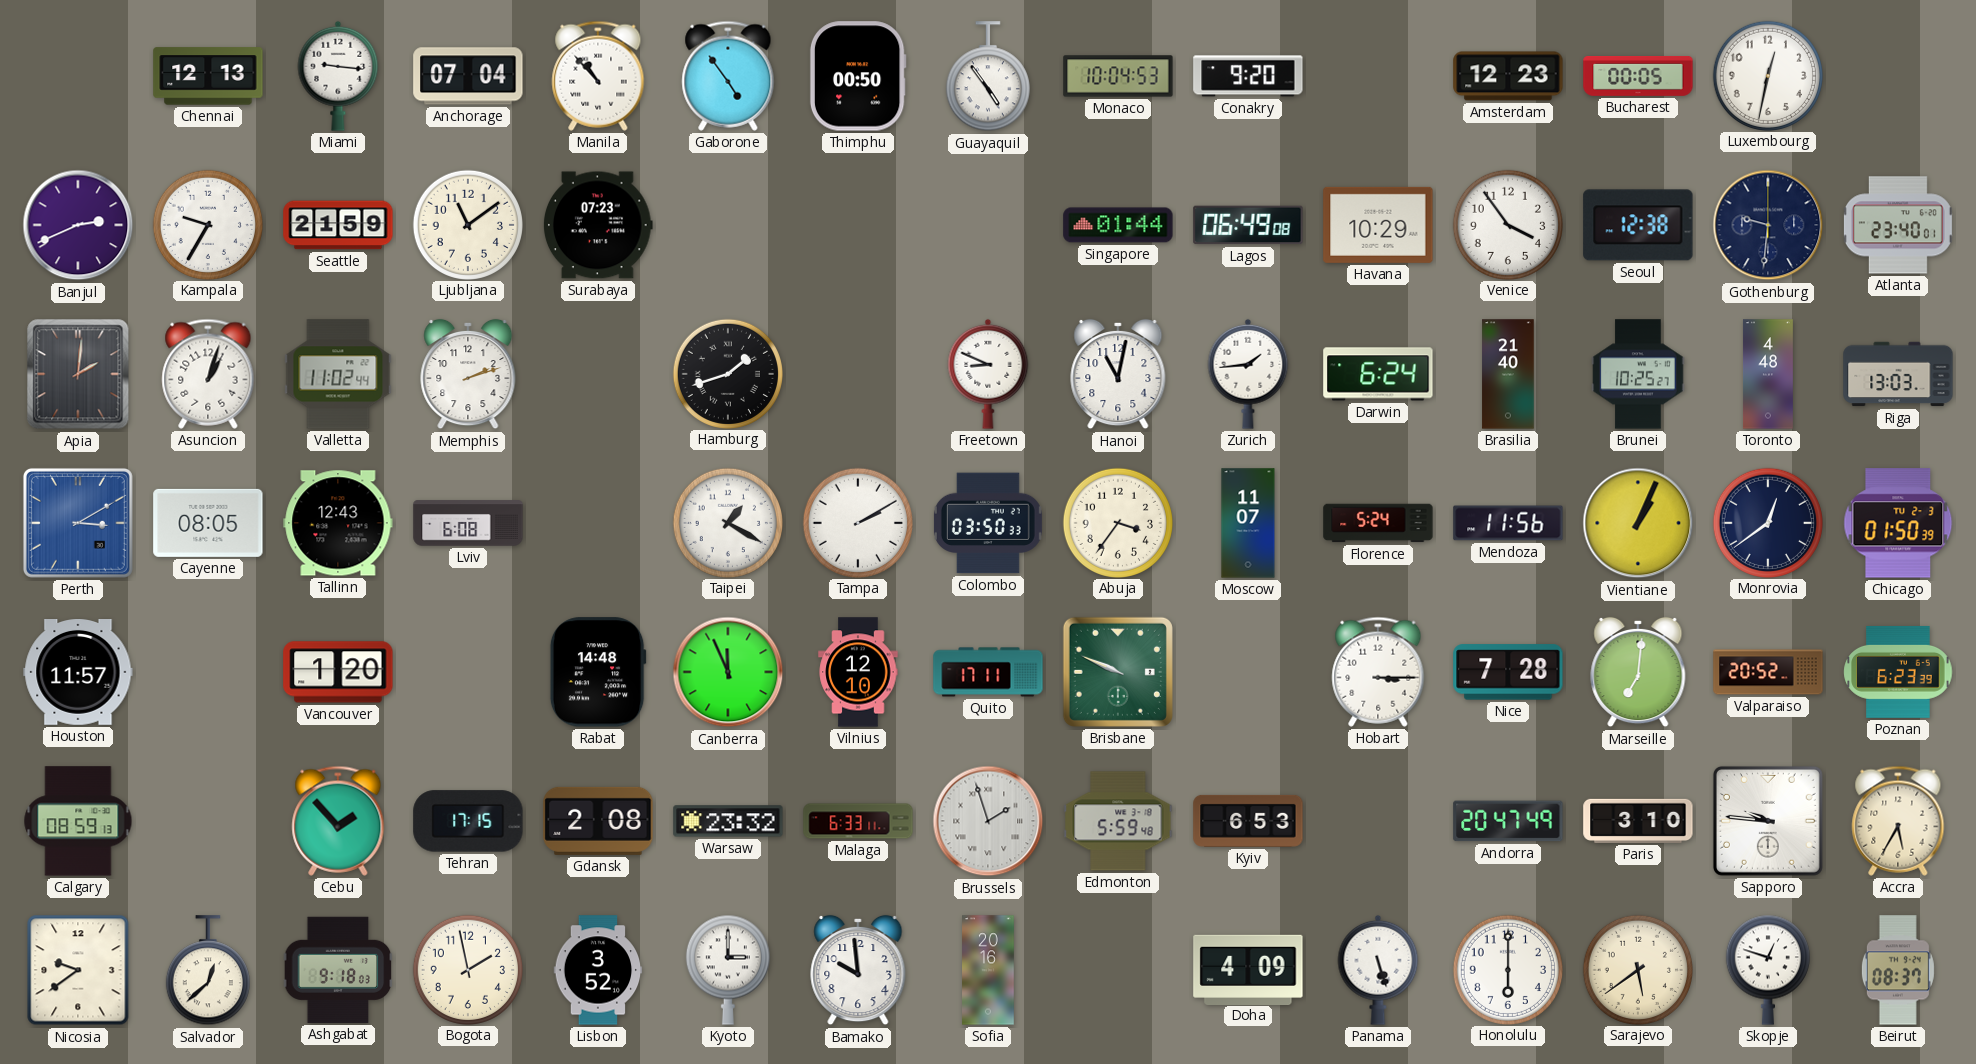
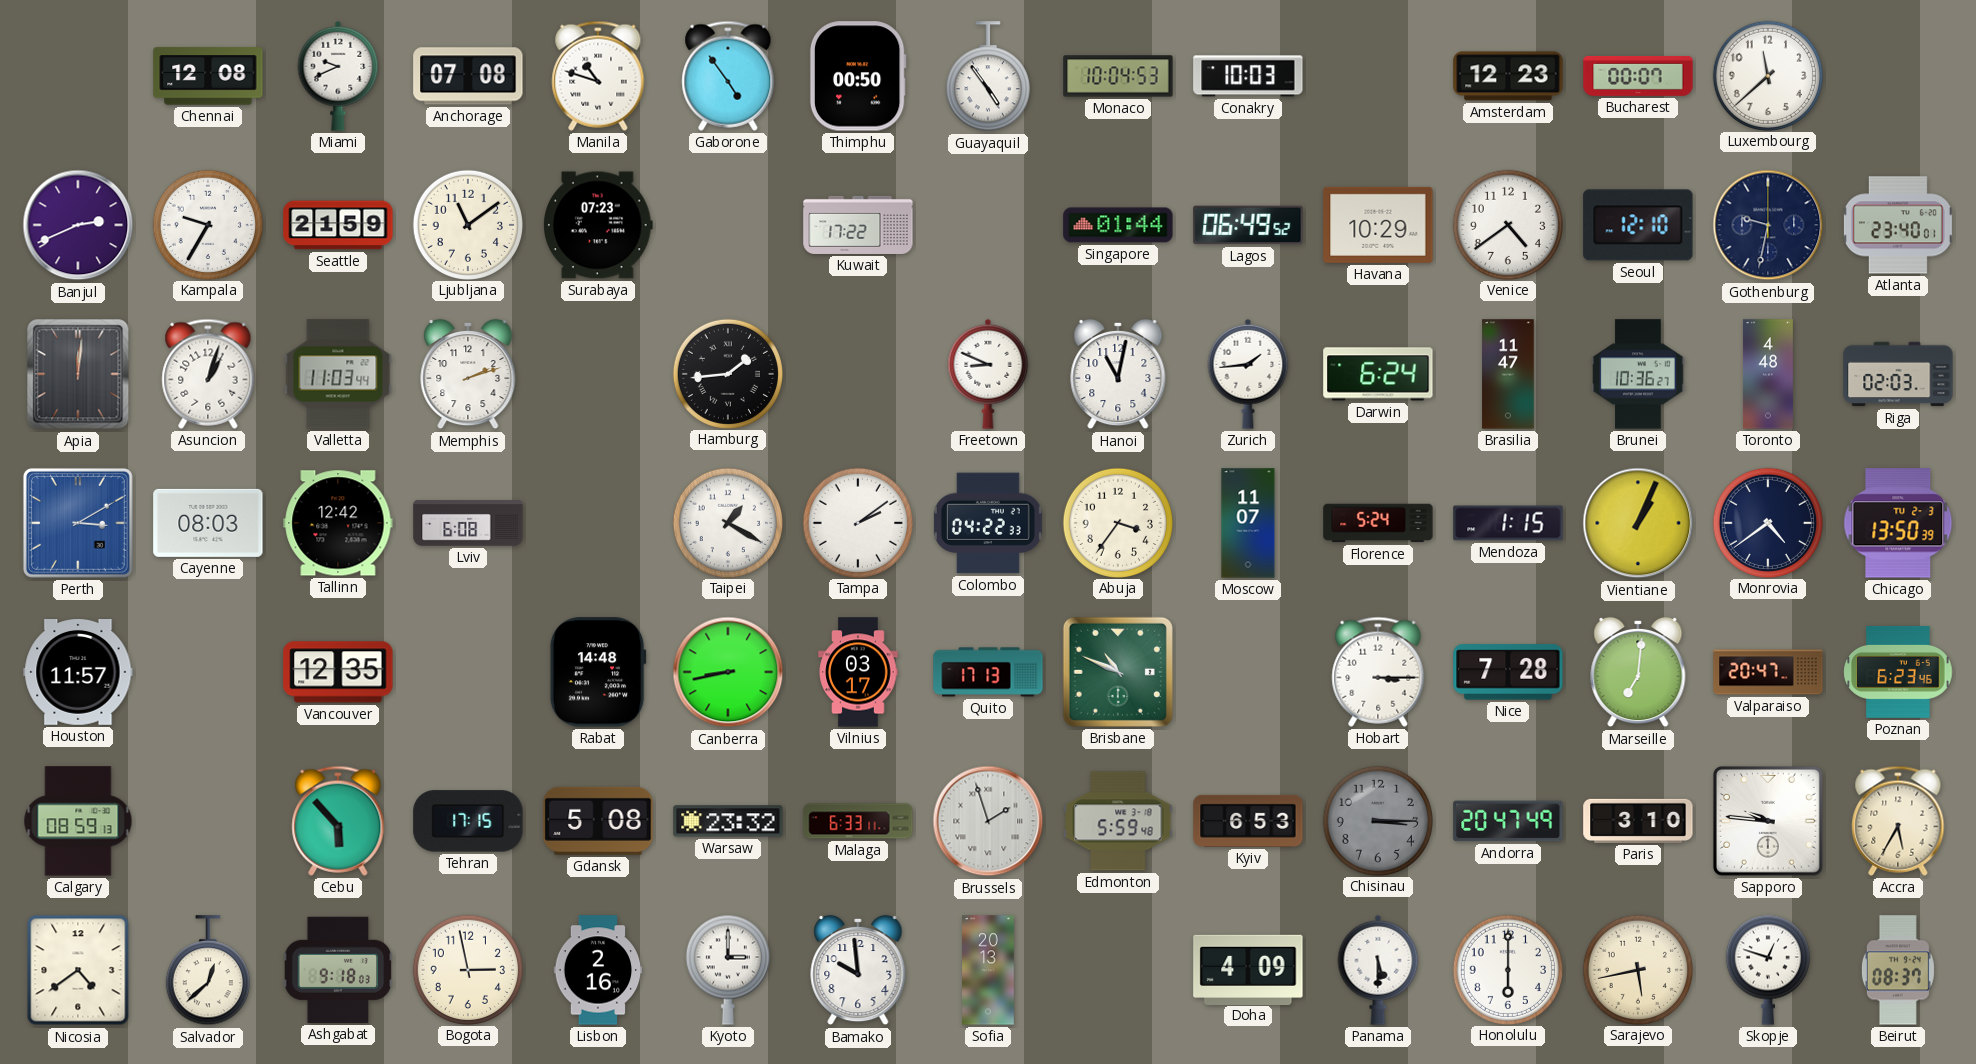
Chennai: 12:13 -> 12:08
Miami: 9:16 -> 9:41
Anchorage: 07:04 -> 07:08
Manila: 10:53 -> 10:48
Conakry: 9:20 -> 10:03
Bucharest: 00:05 -> 00:07
Luxembourg: 12:32 -> 11:38
Kuwait: none -> 17:22
Lagos: 06:49:08 -> 06:49:52
Venice: 3:54 -> 4:39
Seoul: 12:38 -> 12:10
Gothenburg: 9:31 -> 9:32
Apia: 2:01 -> 12:01
Valletta: 11:02 -> 11:03
Hamburg: 1:42 -> 1:44
Brasilia: 21:40 -> 11:47
Brunei: 10:25 -> 10:36
Riga: 13:03 -> 02:03
Cayenne: 08:05 -> 08:03
Tallinn: 12:43 -> 12:42
Tampa: 2:10 -> 2:09
Colombo: 03:50 -> 04:22
Mendoza: 11:56 -> 1:15
Monrovia: 12:39 -> 4:39
Chicago: 01:50 -> 13:50
Vancouver: 1:20 -> 12:35
Canberra: 11:56 -> 8:43
Vilnius: 12:10 -> 03:17
Quito: 17:11 -> 17:13
Brisbane: 9:49 -> 10:49
Valparaiso: 20:52 -> 20:47
Poznan: 6:23:39 -> 6:23:46
Cebu: 1:53 -> 5:53
Gdansk: 2:08 -> 5:08
Chisinau: none -> 3:15
Nicosia: 9:39 -> 4:39
Bogota: 1:58 -> 2:58
Lisbon: 3:52 -> 2:16
Sofia: 20:16 -> 20:13
Panama: 5:27 -> 5:30
Sarajevo: 5:39 -> 5:43
